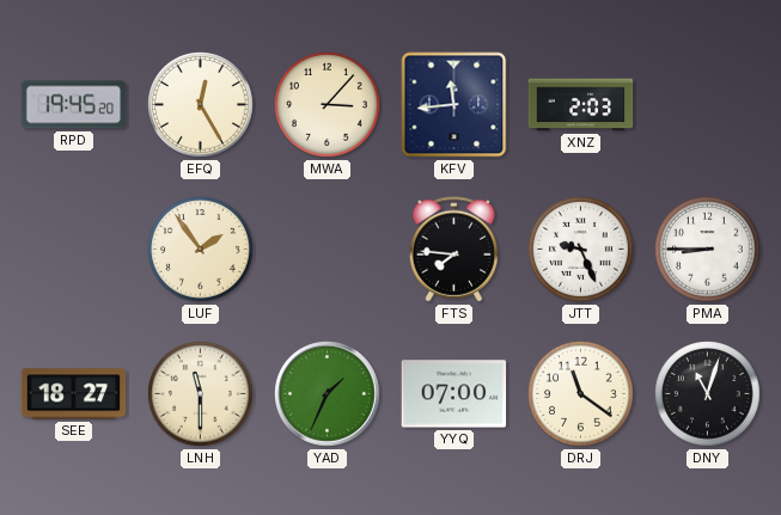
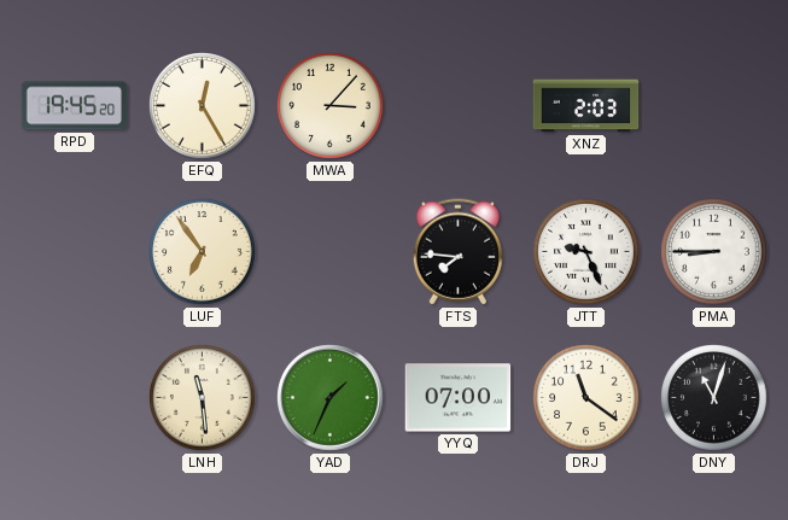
KFV: 11:44 -> none
LUF: 1:54 -> 6:54
SEE: 18:27 -> none
LNH: 11:30 -> 11:29
